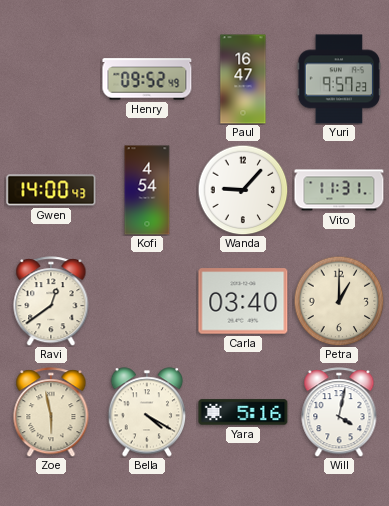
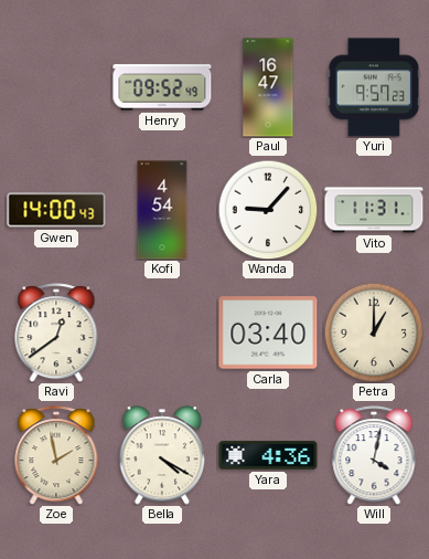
Zoe: 5:58 -> 1:58
Yara: 5:16 -> 4:36
